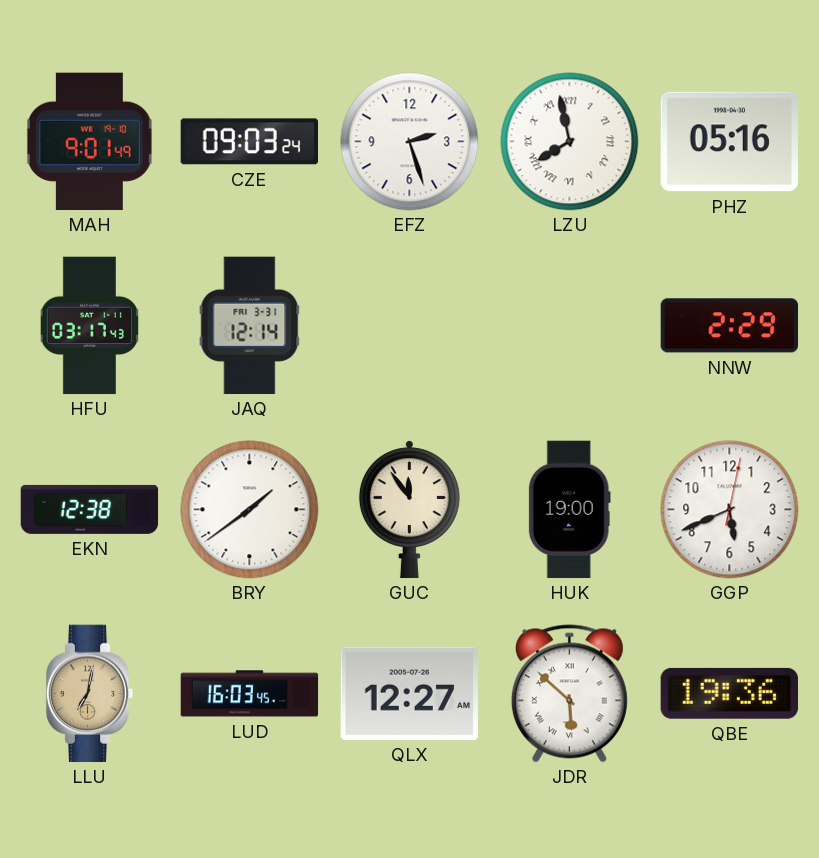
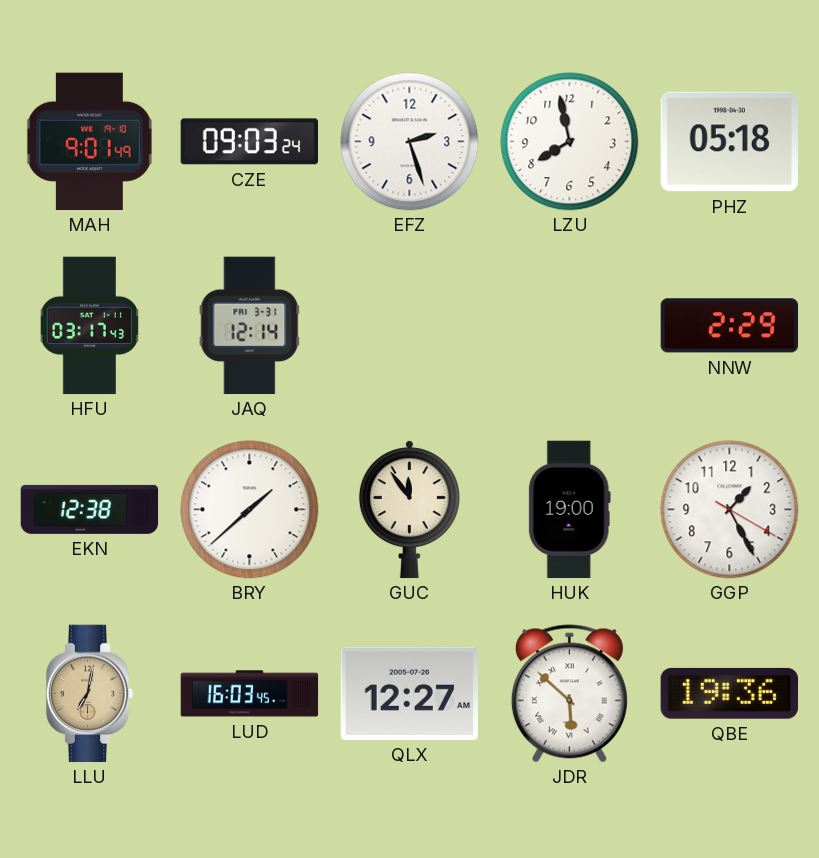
LZU numerals: Roman -> Arabic
PHZ: 05:16 -> 05:18
BRY: 1:39 -> 1:38
GGP: 5:41 -> 1:25
